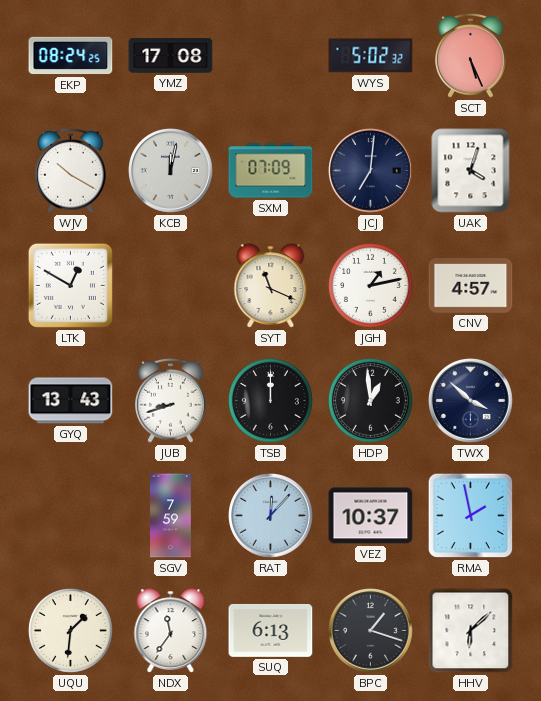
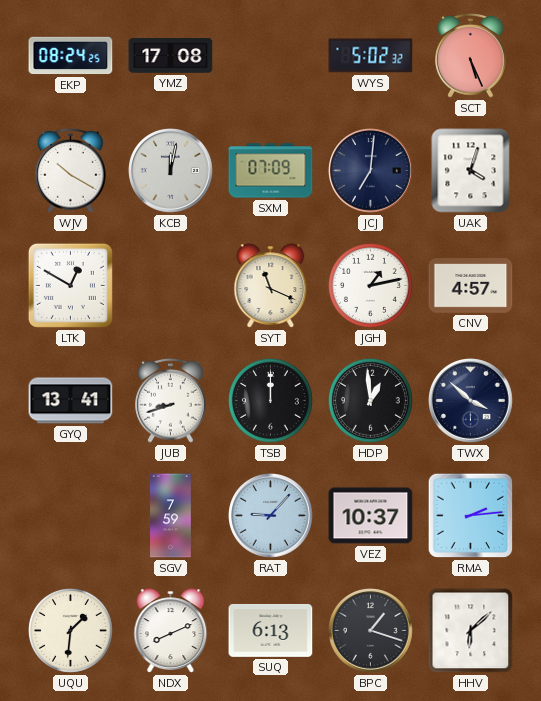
GYQ: 13:43 -> 13:41
RAT: 12:07 -> 9:07
RMA: 1:58 -> 2:14
NDX: 11:36 -> 8:11
